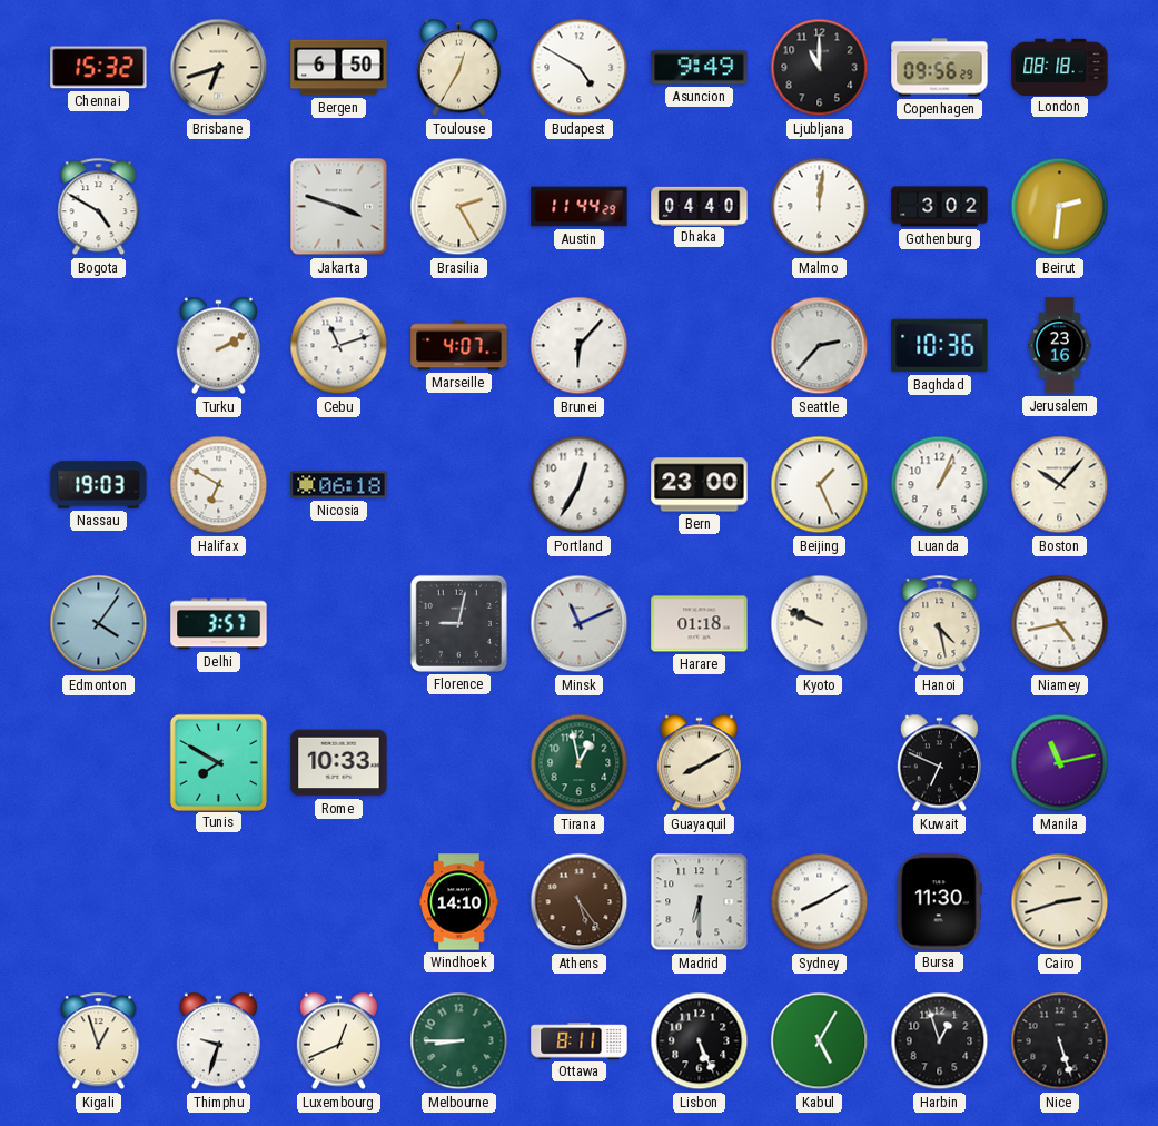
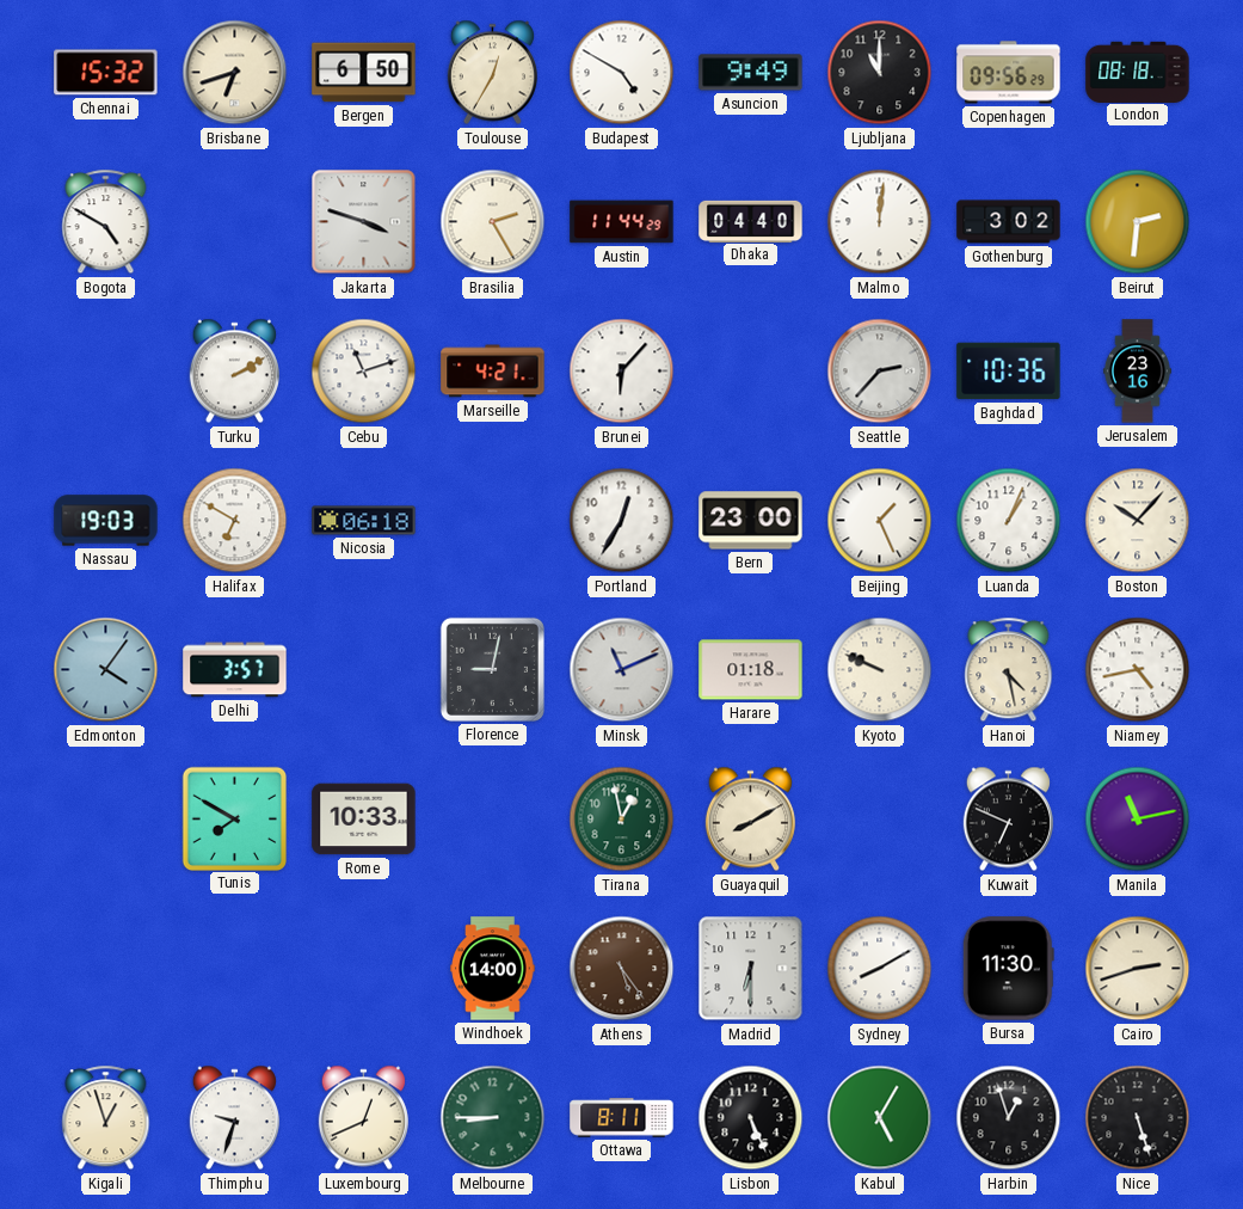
Marseille: 4:07 -> 4:21
Windhoek: 14:10 -> 14:00
